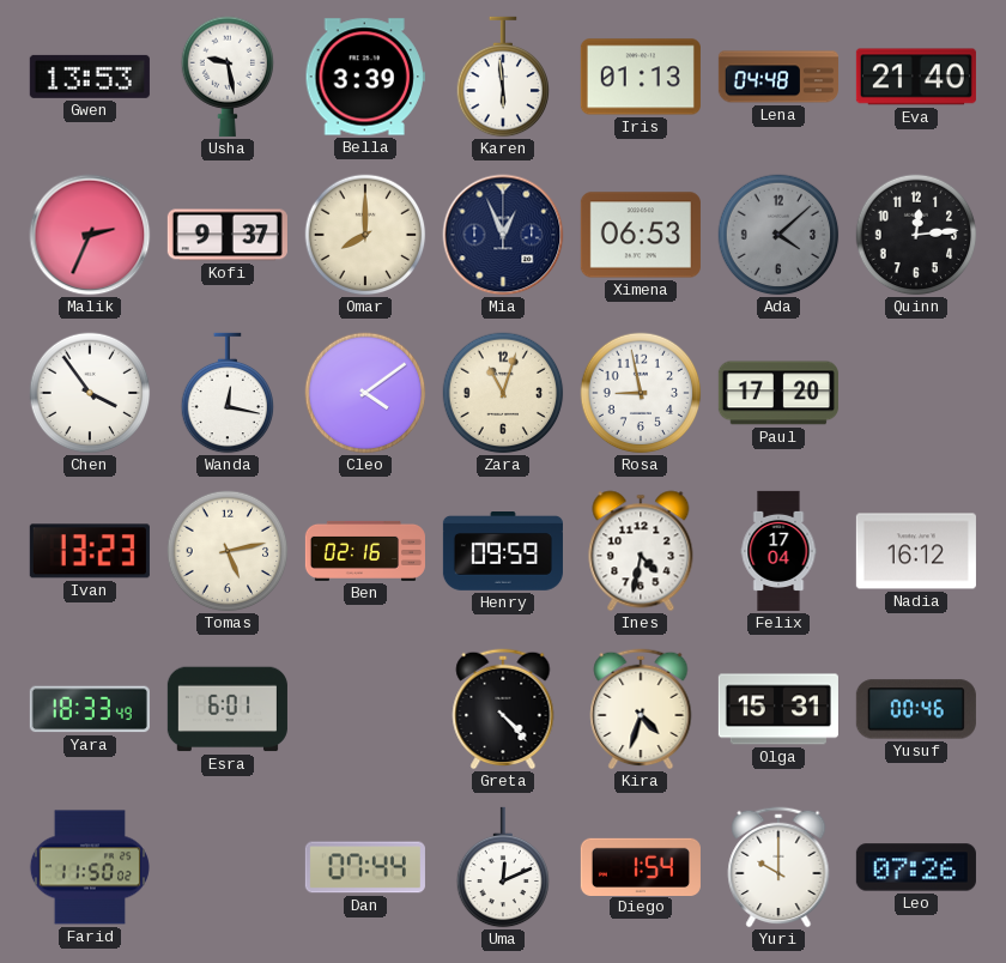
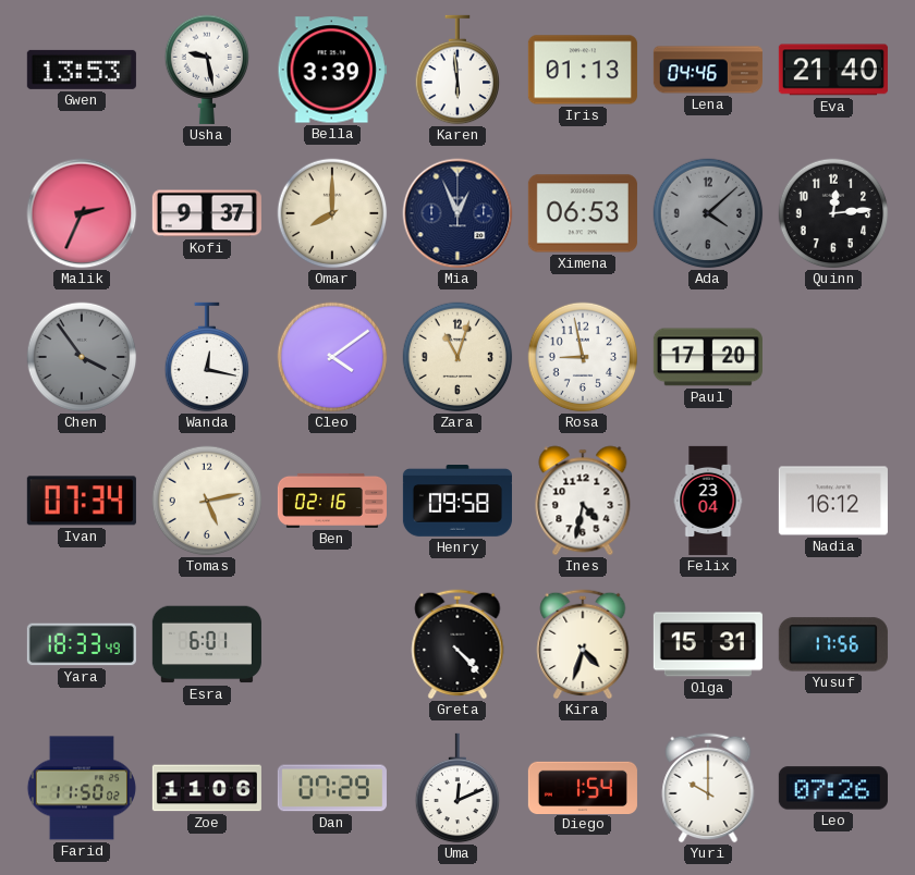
Lena: 04:48 -> 04:46
Chen dial: white -> grey
Ivan: 13:23 -> 07:34
Henry: 09:59 -> 09:58
Felix: 17:04 -> 23:04
Yusuf: 00:46 -> 17:56
Zoe: none -> 11:06
Dan: 07:44 -> 07:29
